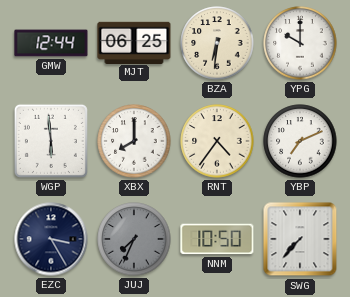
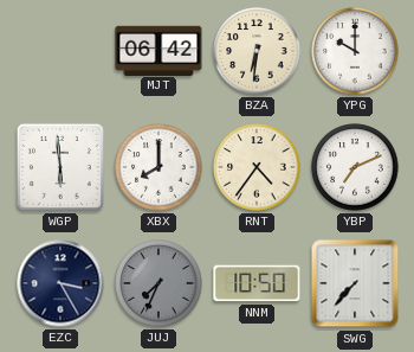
GMW: 12:44 -> none
MJT: 06:25 -> 06:42
